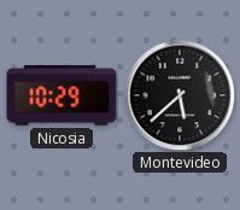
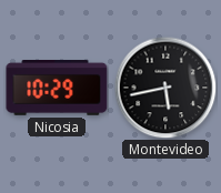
Montevideo: 5:38 -> 5:43
